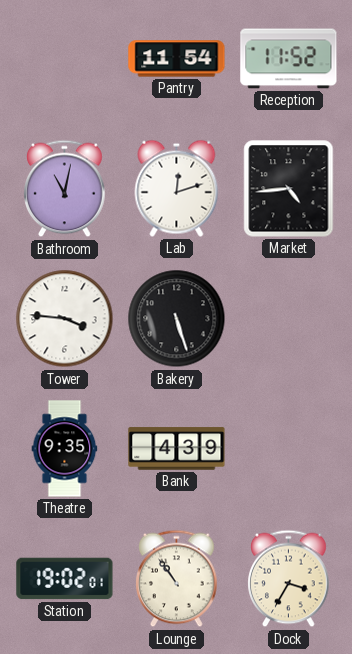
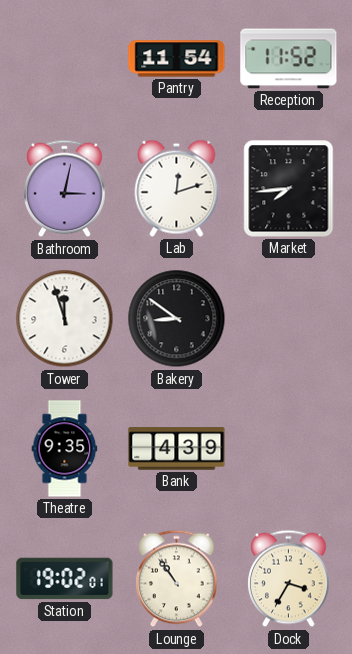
Bathroom: 11:02 -> 3:02
Market: 4:44 -> 7:44
Tower: 3:46 -> 11:57
Bakery: 5:27 -> 8:51
